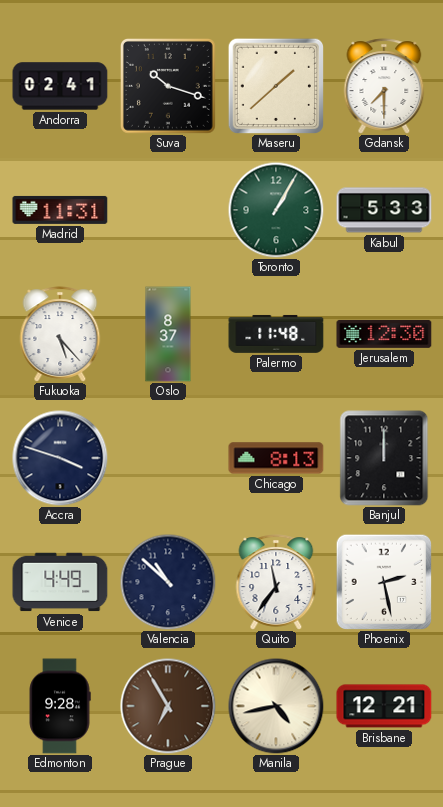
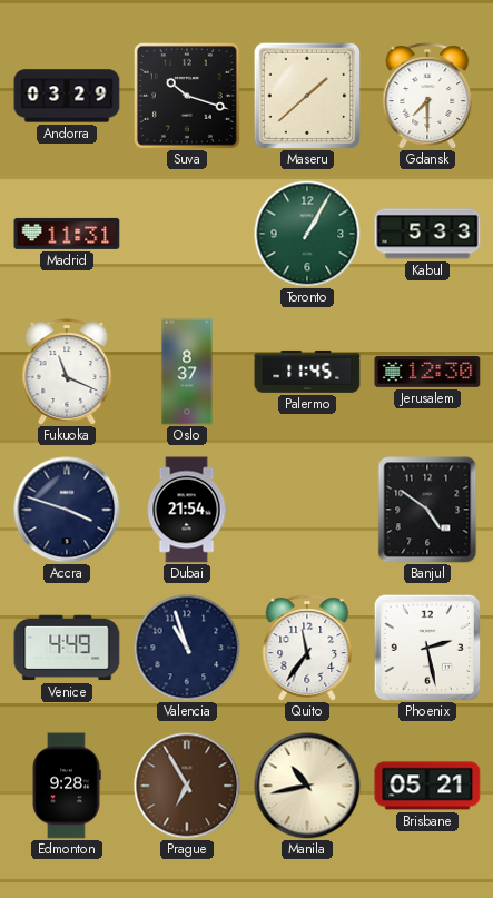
Andorra: 02:41 -> 03:29
Fukuoka: 5:23 -> 11:19
Palermo: 11:48 -> 11:45
Dubai: none -> 21:54
Chicago: 8:13 -> none
Banjul: 12:00 -> 4:51
Valencia: 10:52 -> 10:57
Manila: 4:43 -> 10:43
Brisbane: 12:21 -> 05:21
